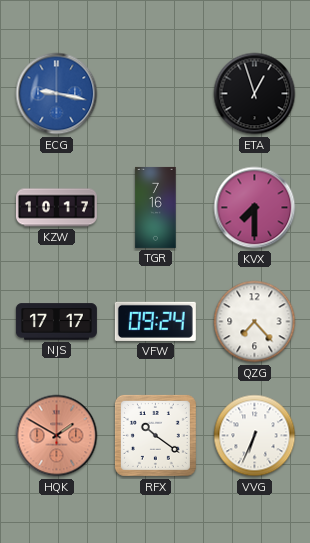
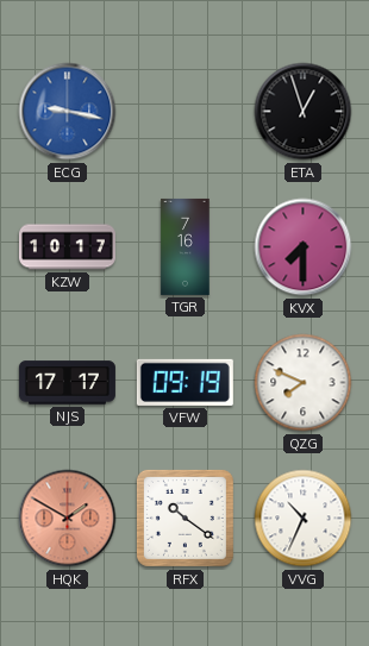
VFW: 09:24 -> 09:19
QZG: 7:23 -> 7:49
VVG: 6:34 -> 10:34
